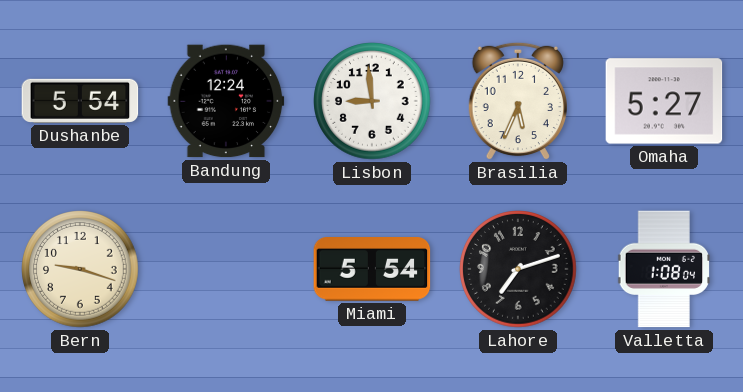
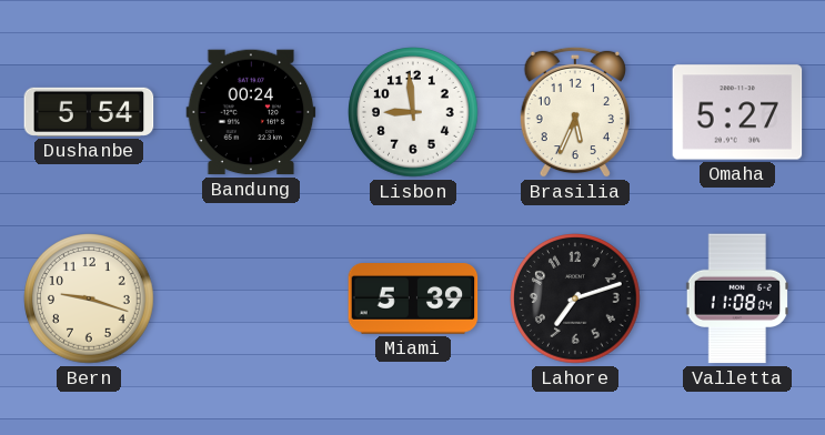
Bandung: 12:24 -> 00:24
Miami: 5:54 -> 5:39
Valletta: 1:08 -> 11:08
